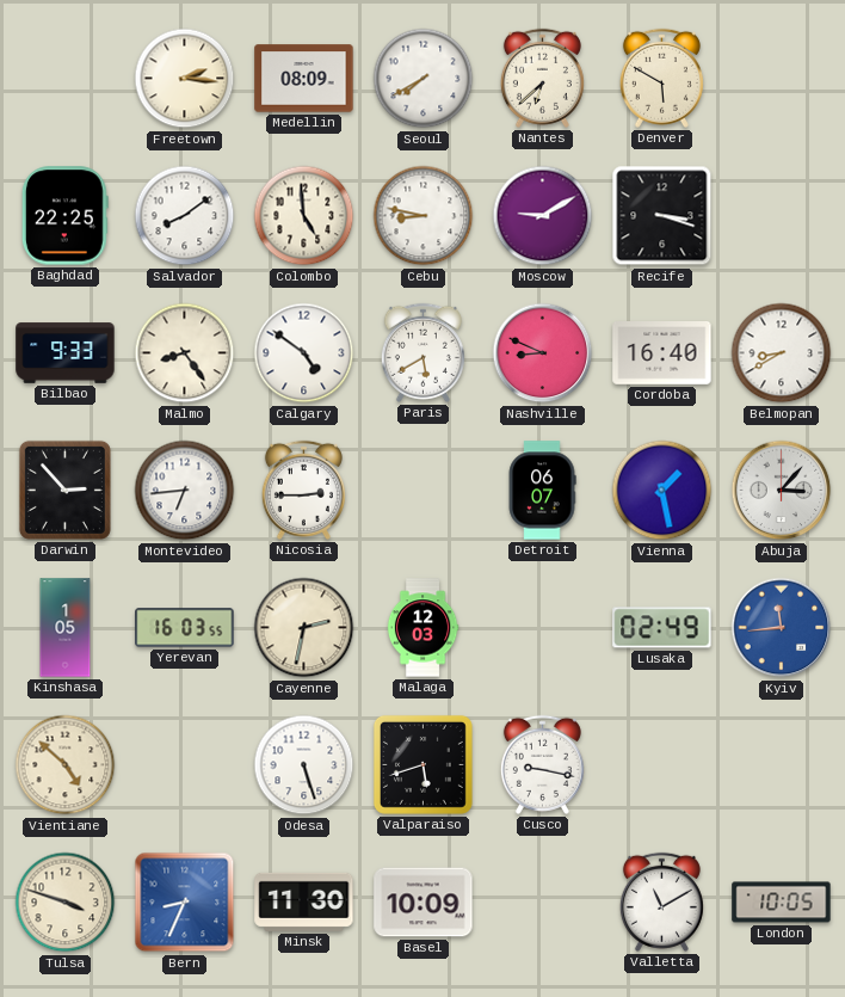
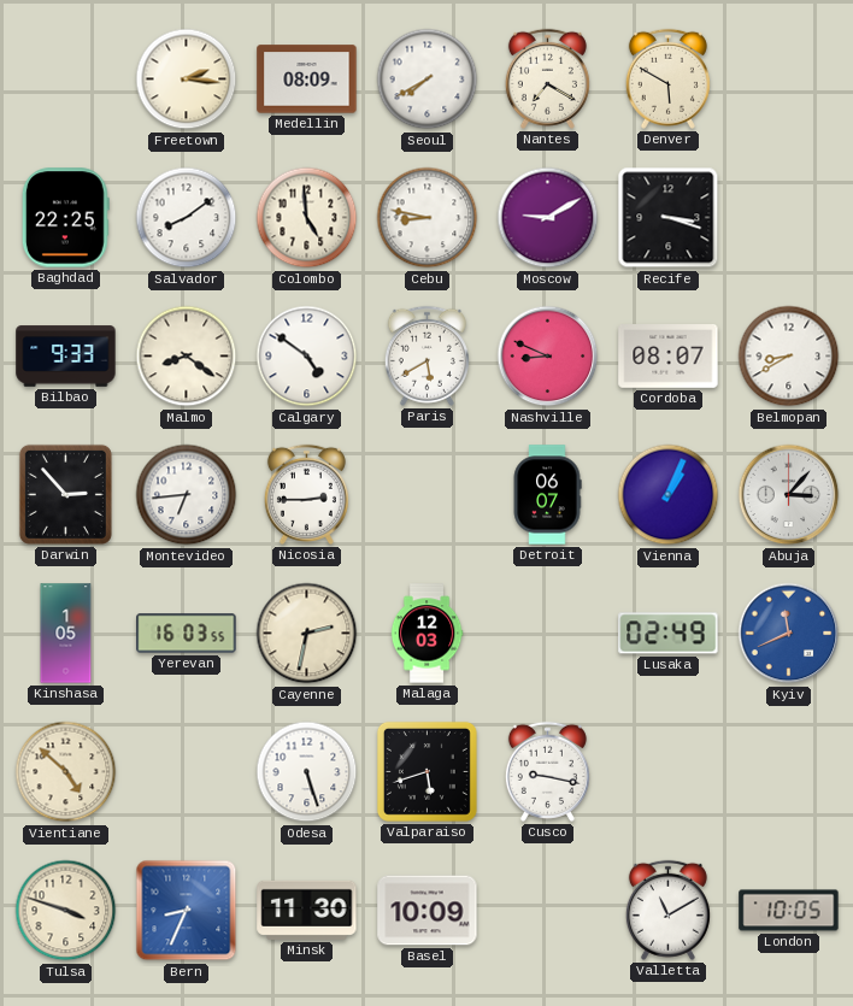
Nantes: 6:38 -> 7:20
Malmo: 8:24 -> 8:21
Cordoba: 16:40 -> 08:07
Vienna: 1:28 -> 1:04
Kyiv: 11:44 -> 11:41
